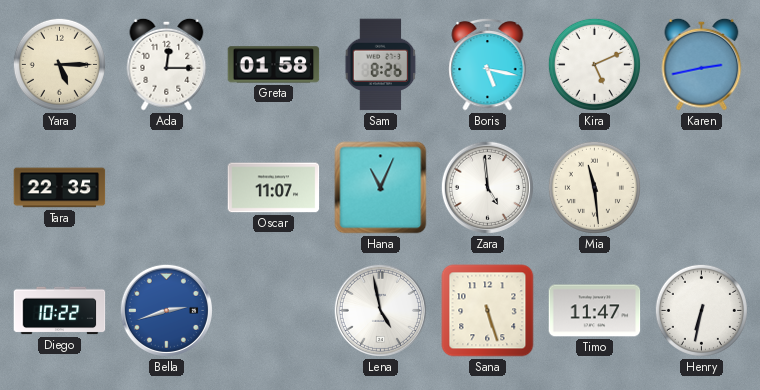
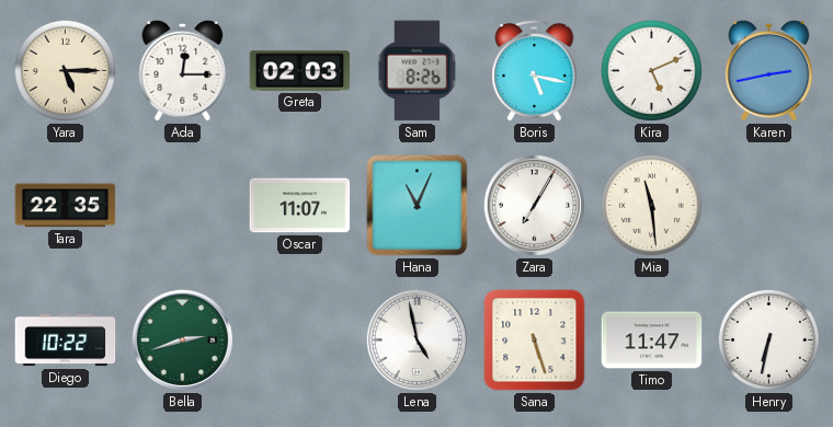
Greta: 01:58 -> 02:03
Zara: 4:59 -> 7:05
Bella dial: blue -> green
